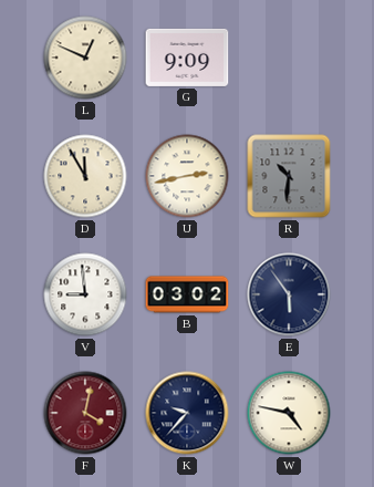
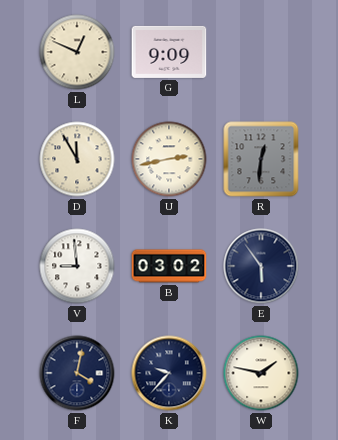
R: 10:31 -> 12:31
F dial: burgundy -> navy
W: 4:47 -> 1:47
